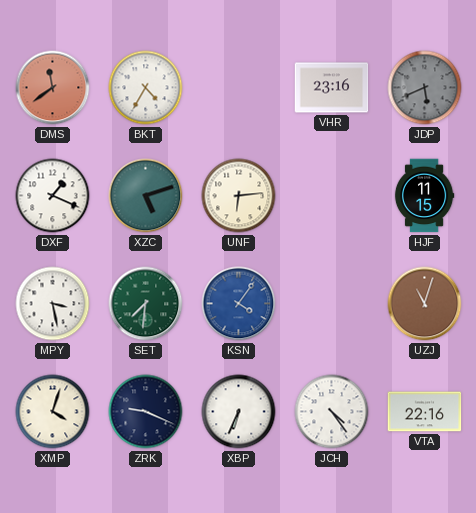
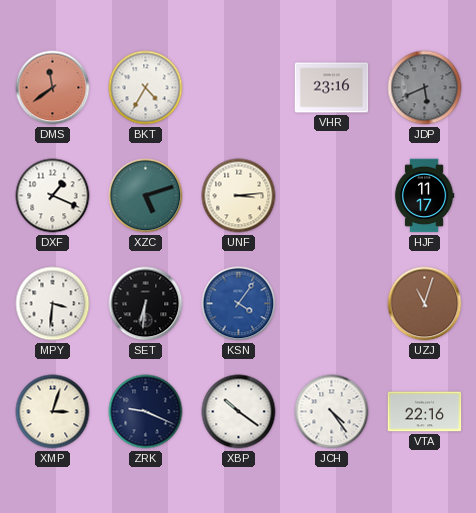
UNF: 6:14 -> 3:14
HJF: 11:15 -> 11:17
MPY: 3:28 -> 3:31
SET: 7:31 -> 6:31
SET dial: green -> black
XMP: 4:03 -> 3:03
XBP: 6:34 -> 10:21
